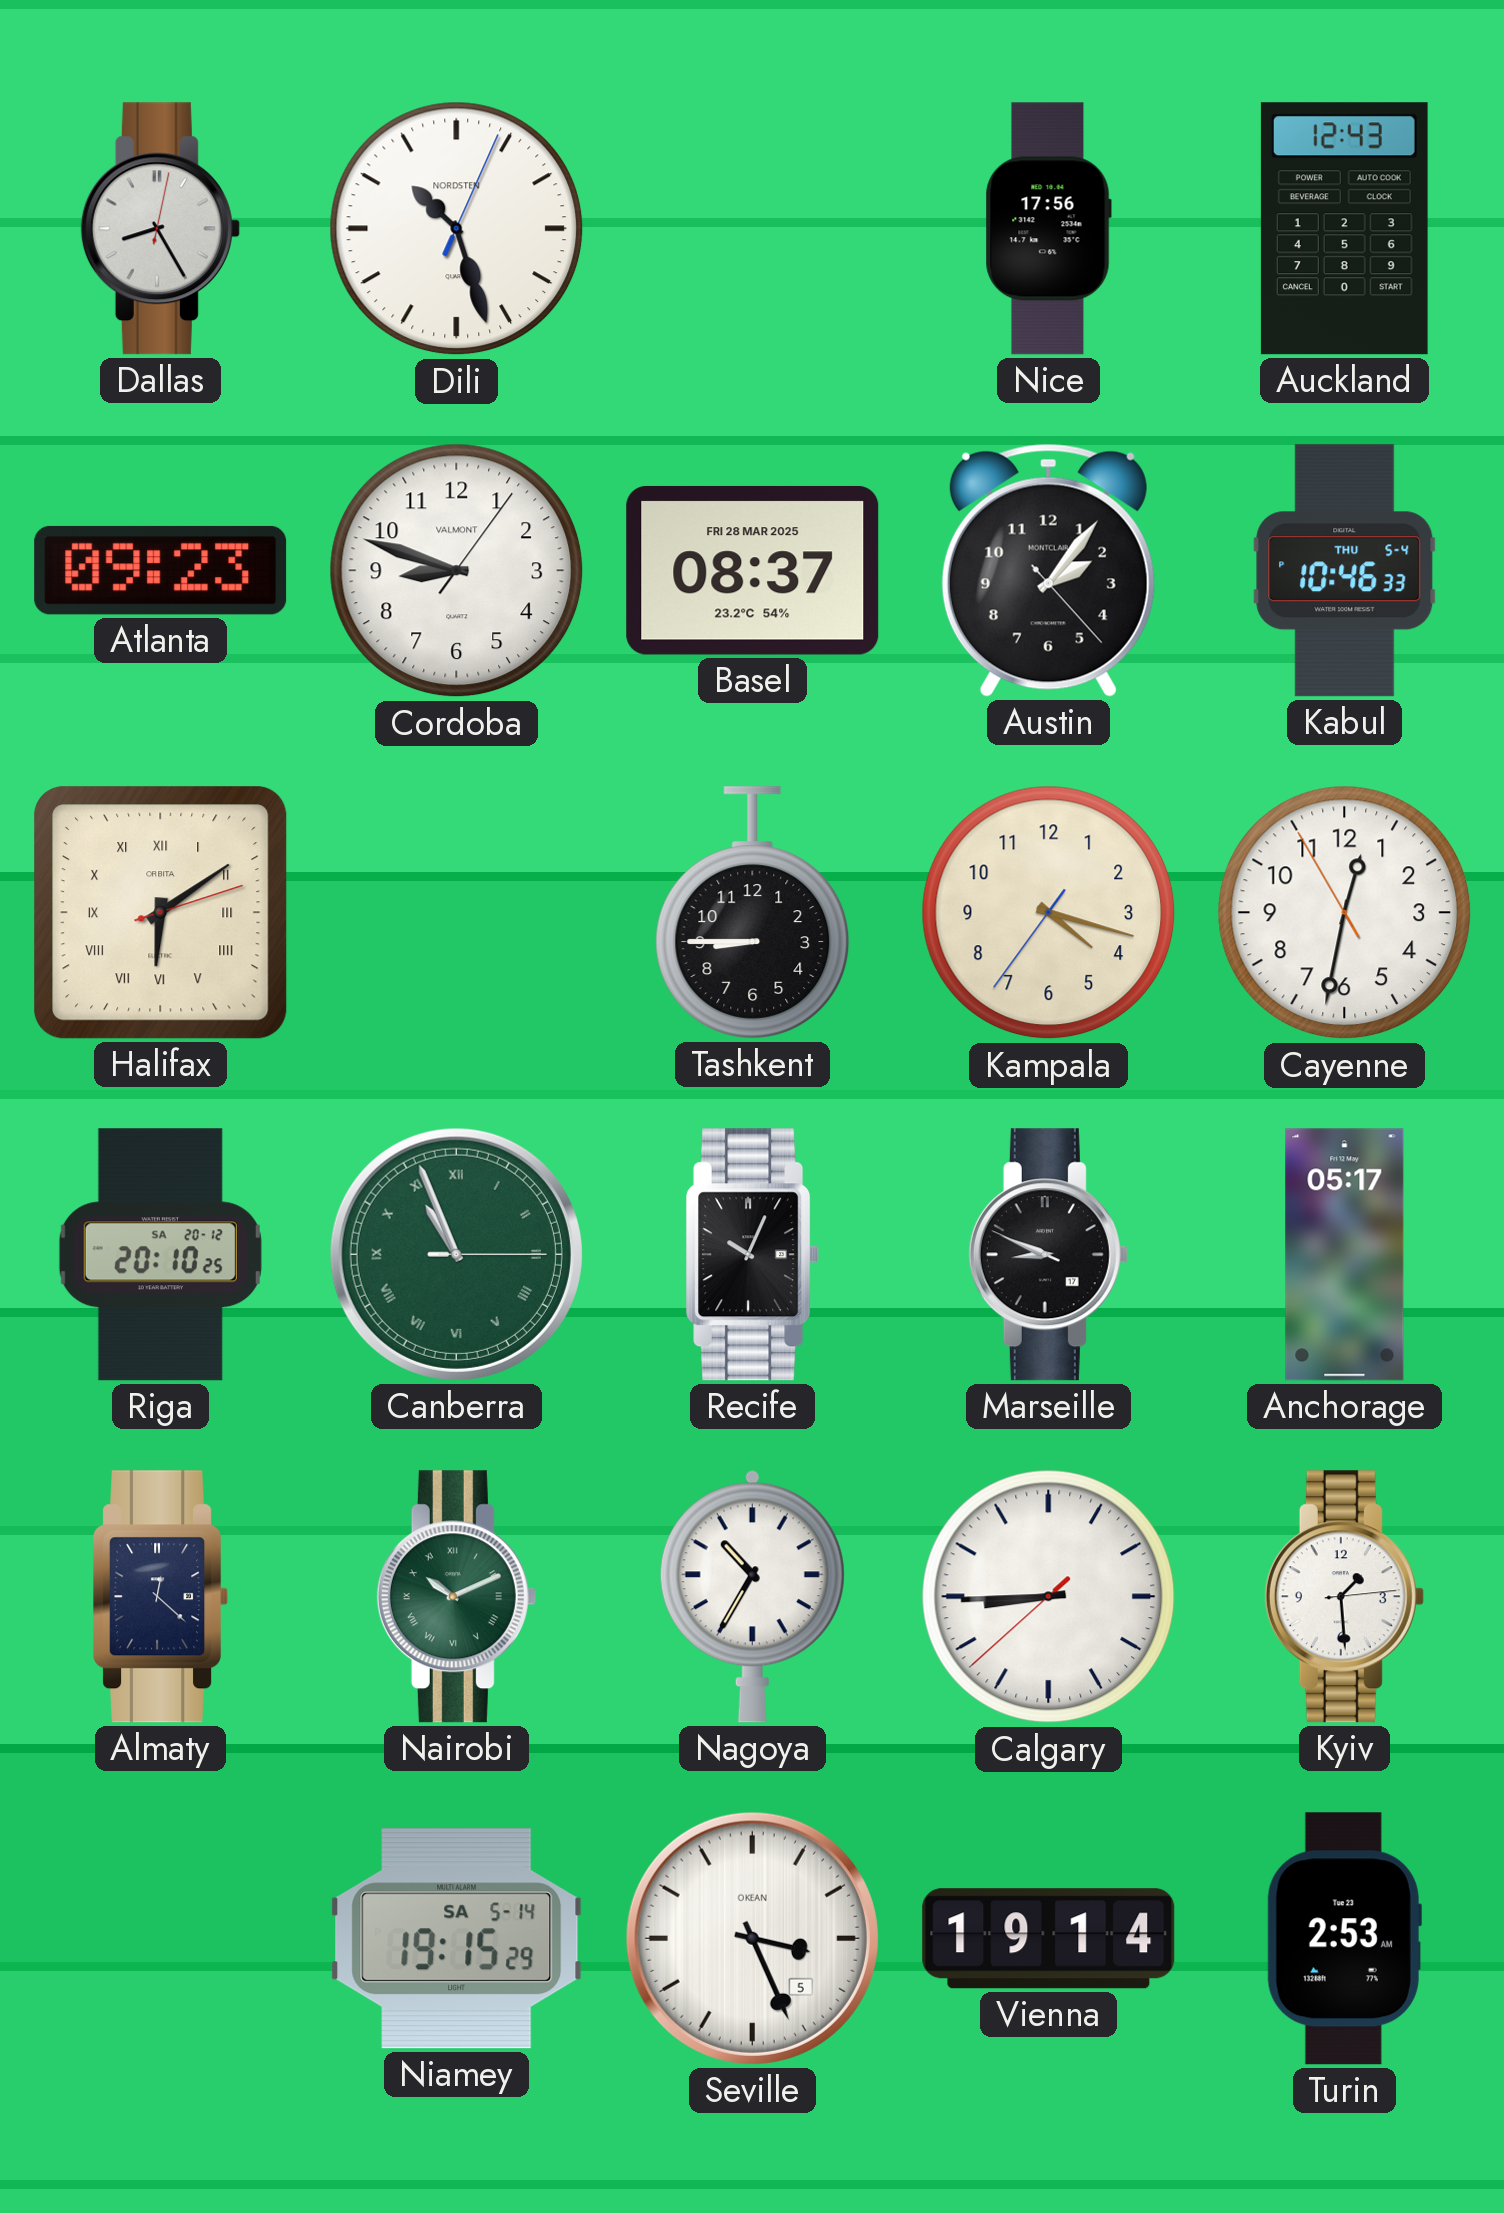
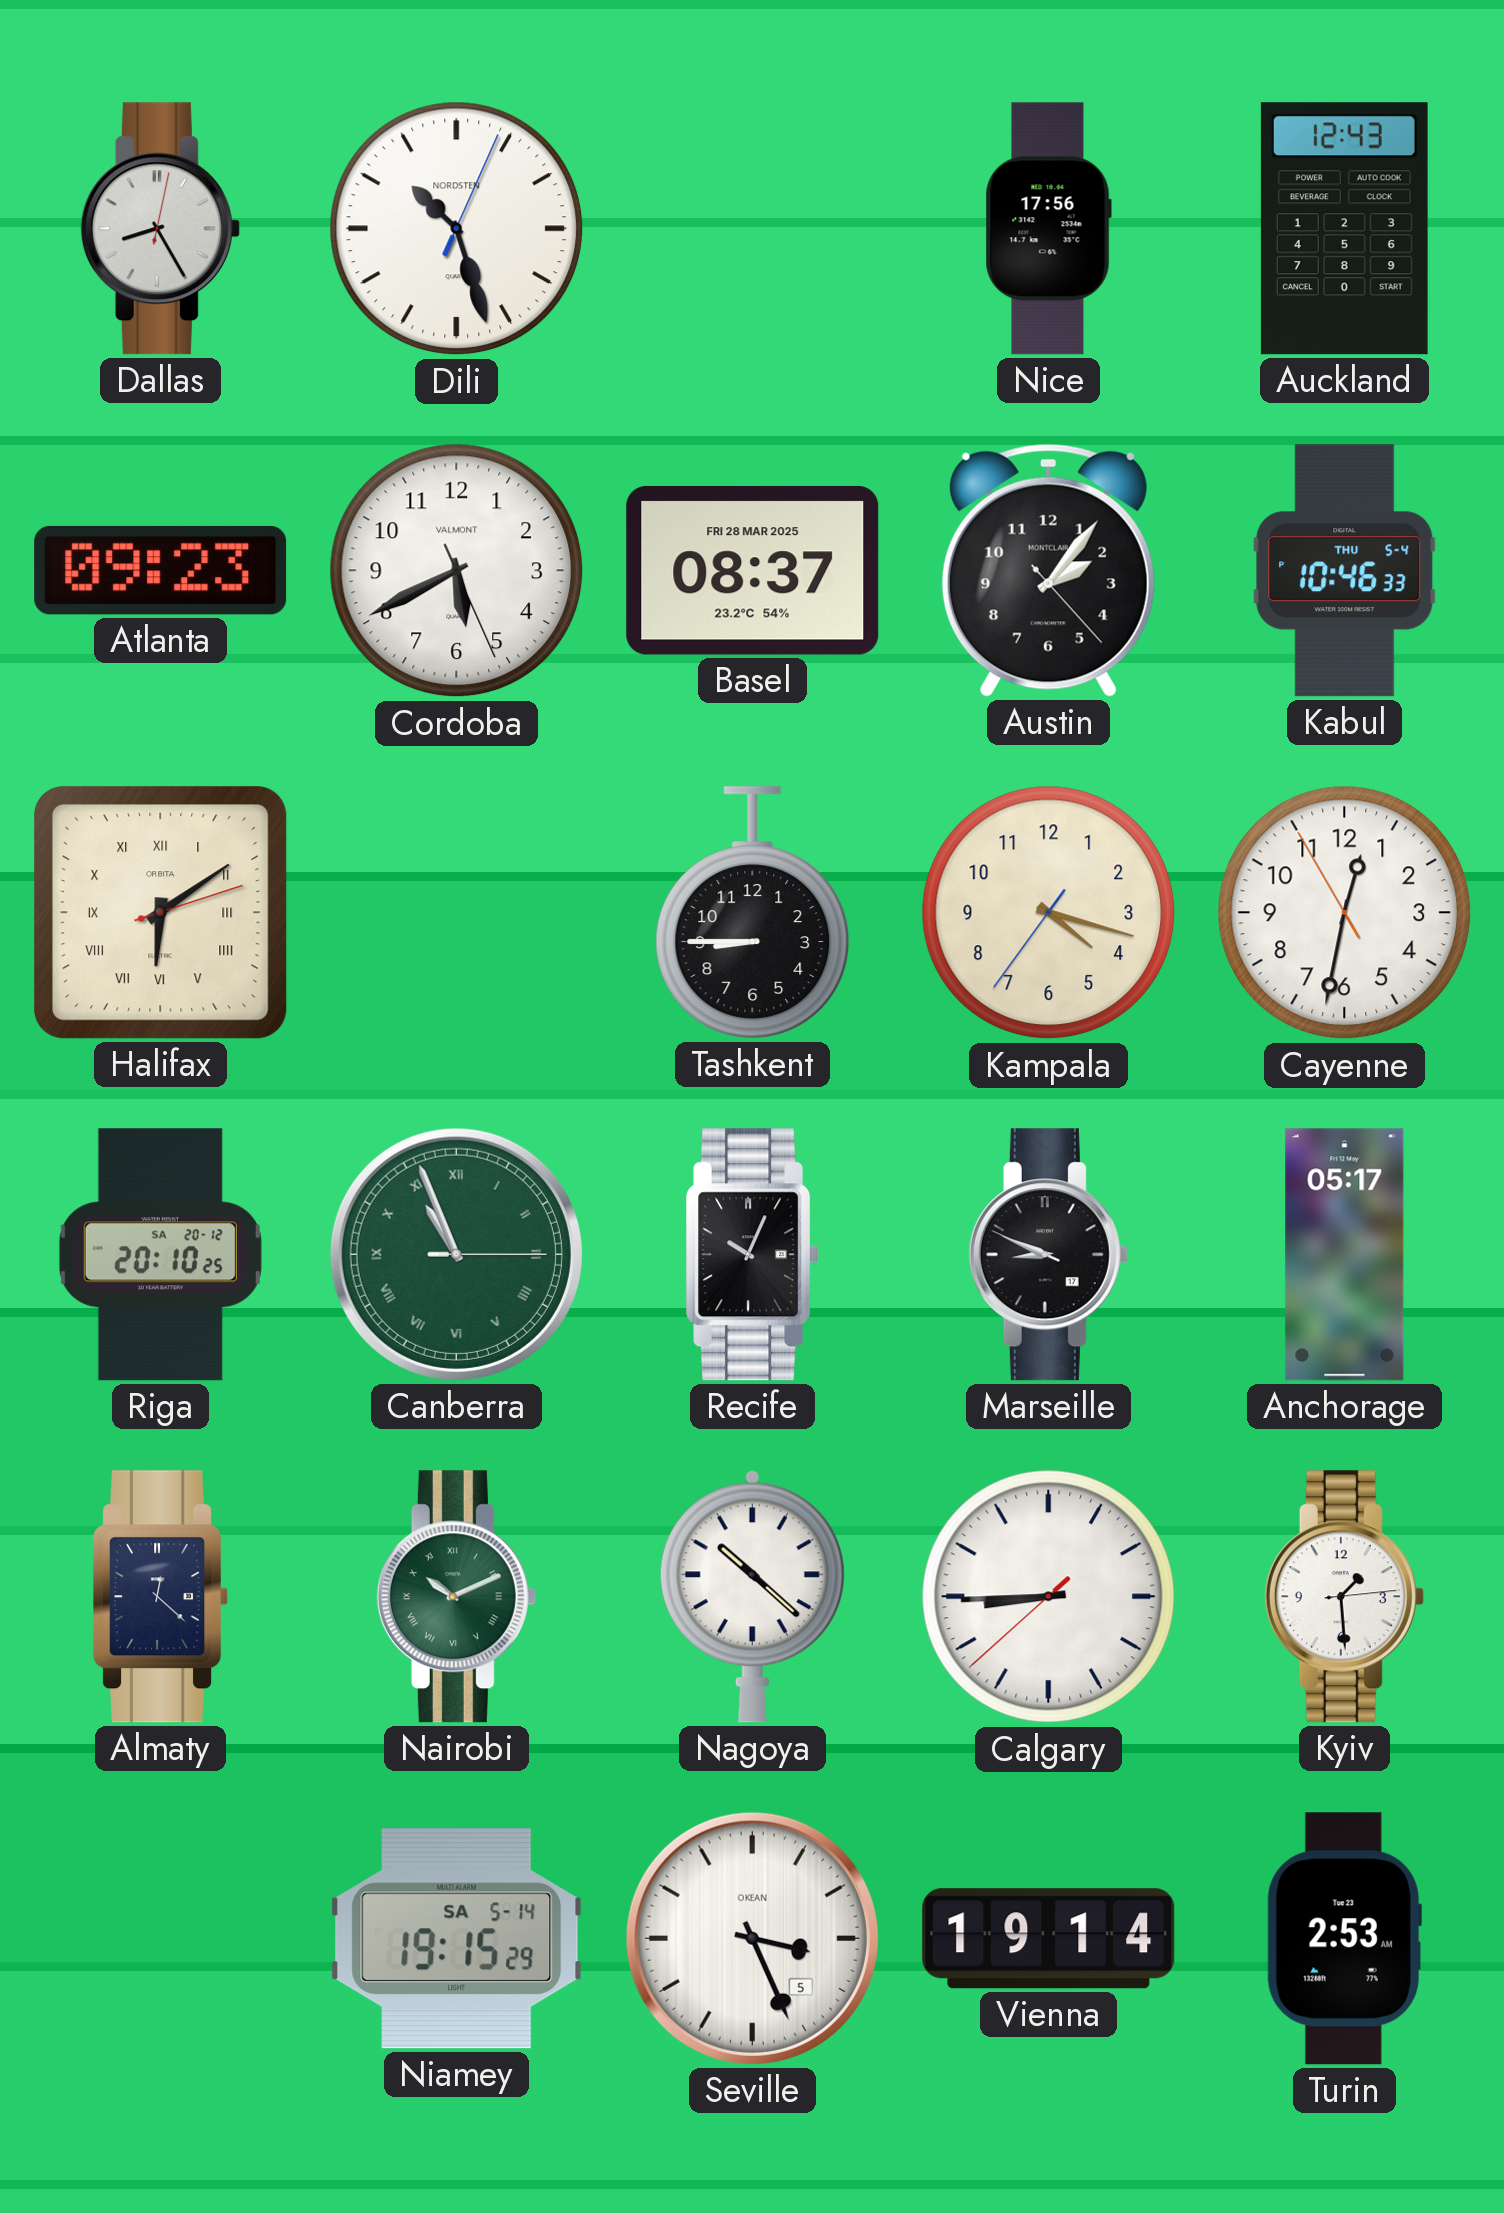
Cordoba: 8:48 -> 5:40
Nagoya: 10:35 -> 10:22
